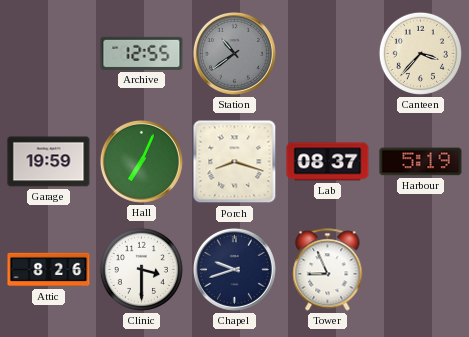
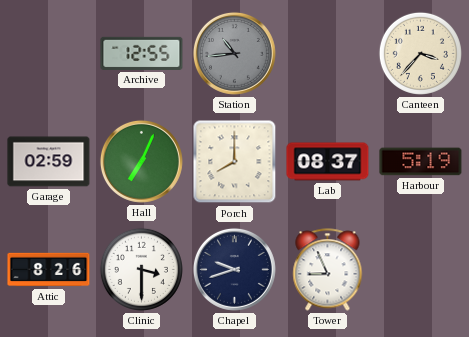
Station: 10:39 -> 10:44
Garage: 19:59 -> 02:59
Porch: 8:18 -> 8:00
